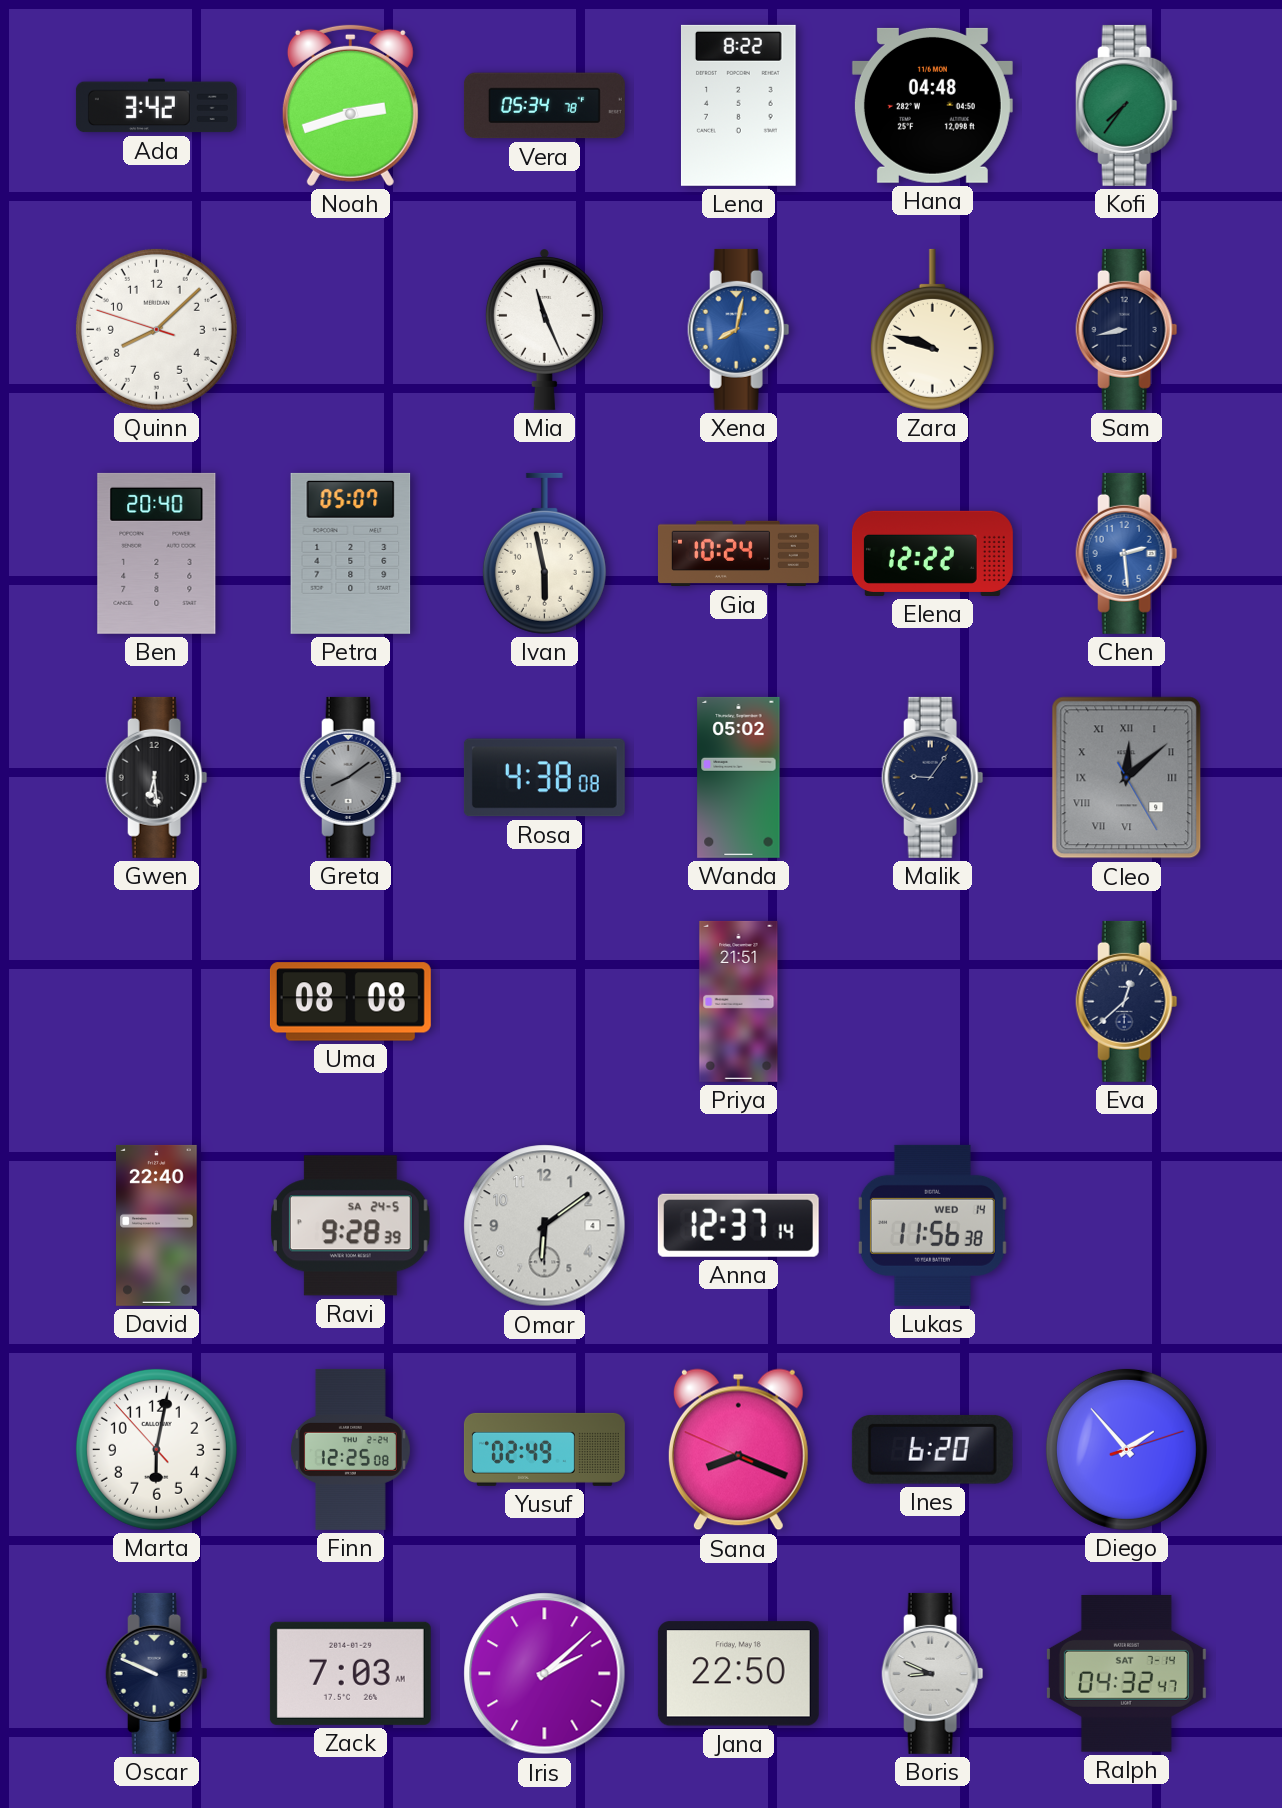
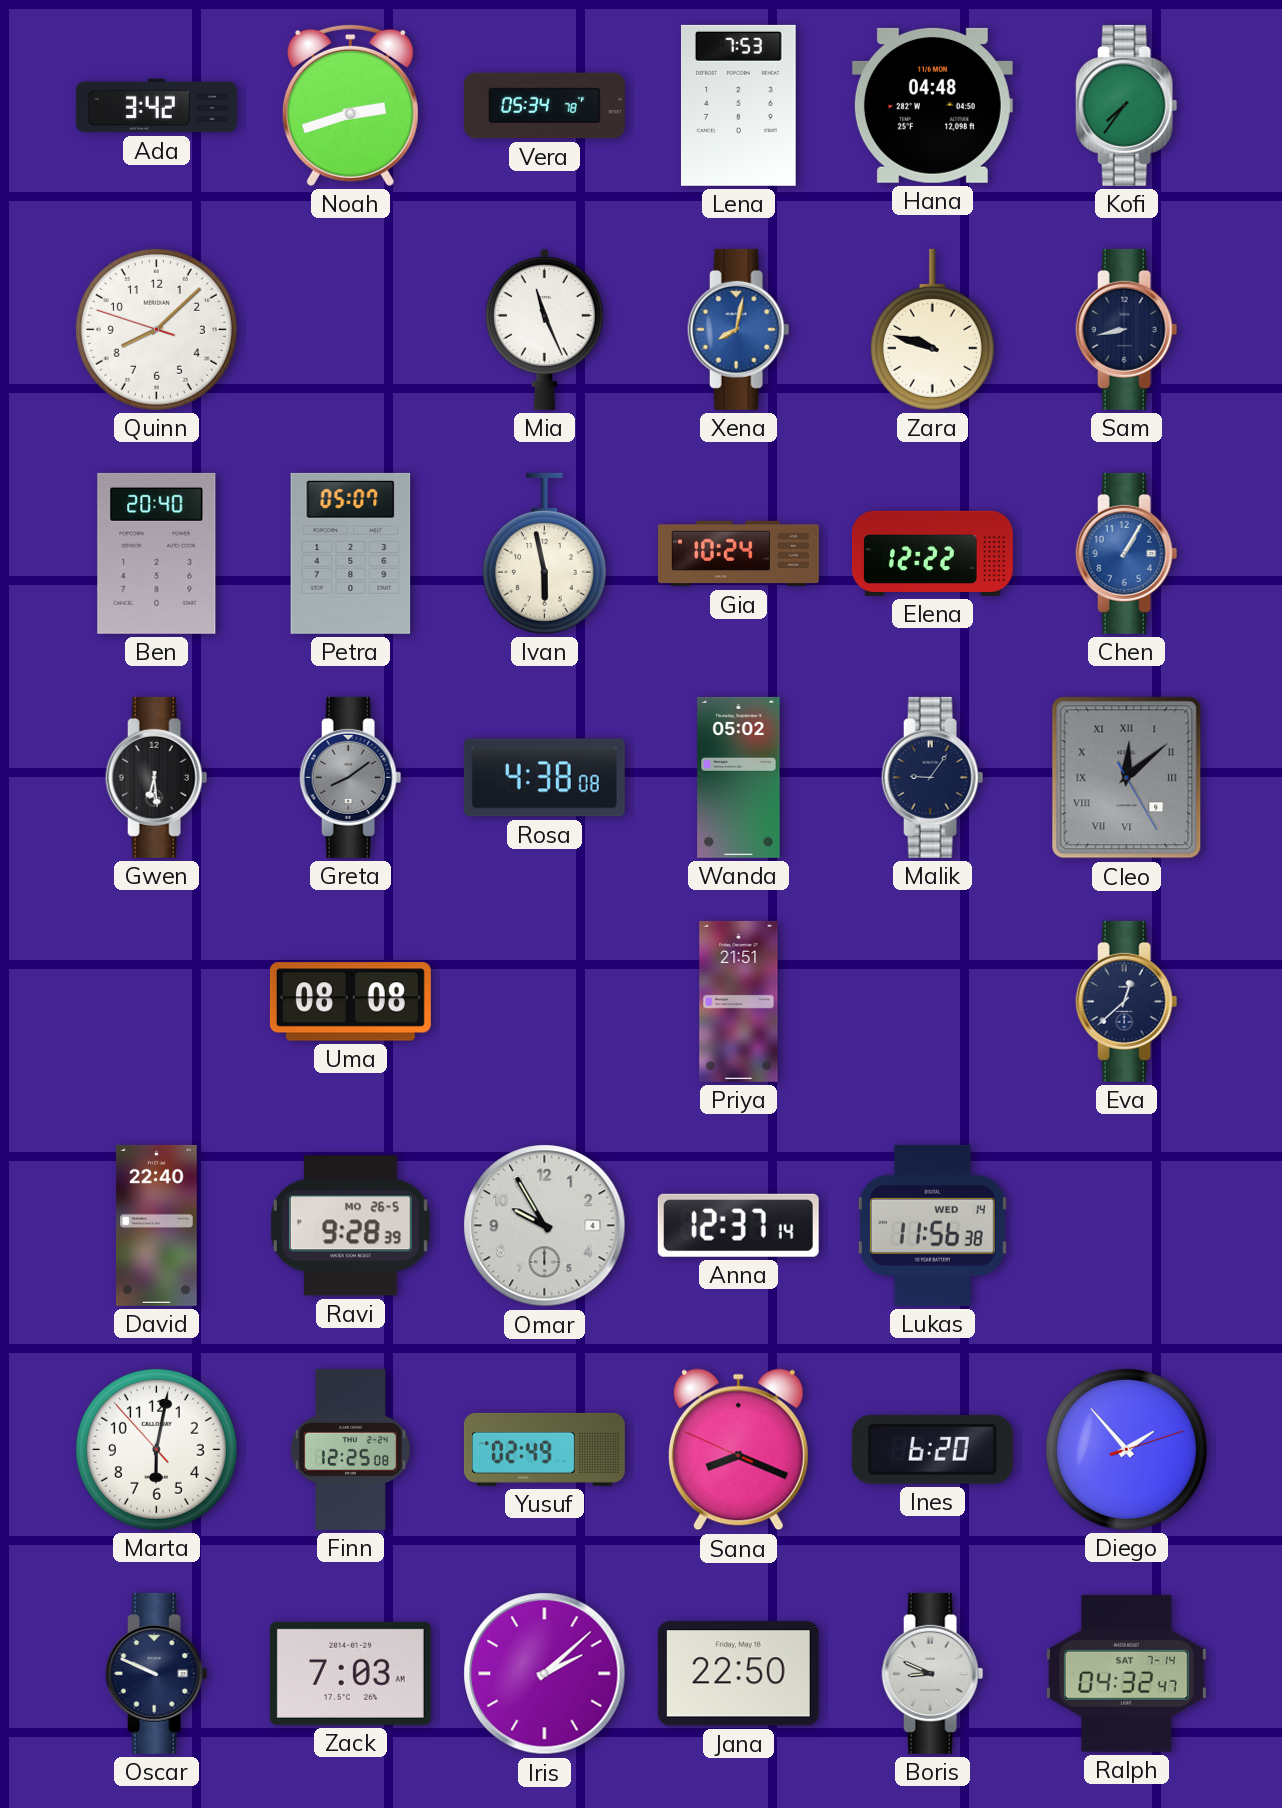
Lena: 8:22 -> 7:53
Chen: 2:29 -> 1:05
Ravi date: SA 24-5 -> MO 26-5
Omar: 6:09 -> 9:55
